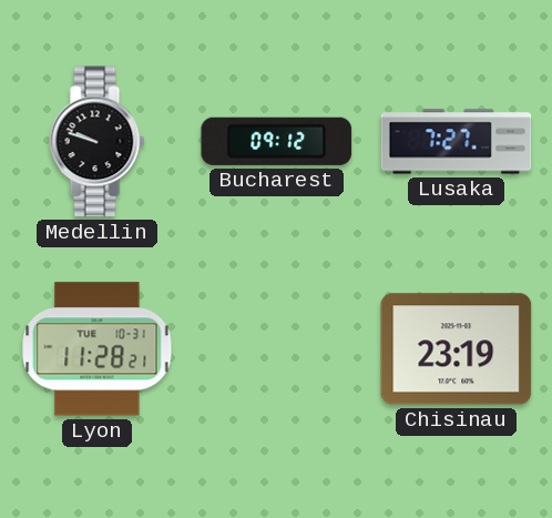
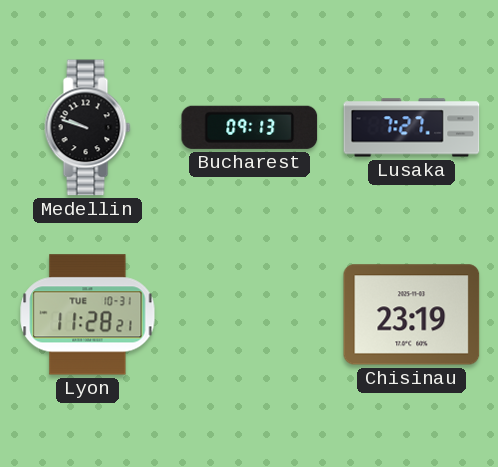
Bucharest: 09:12 -> 09:13
